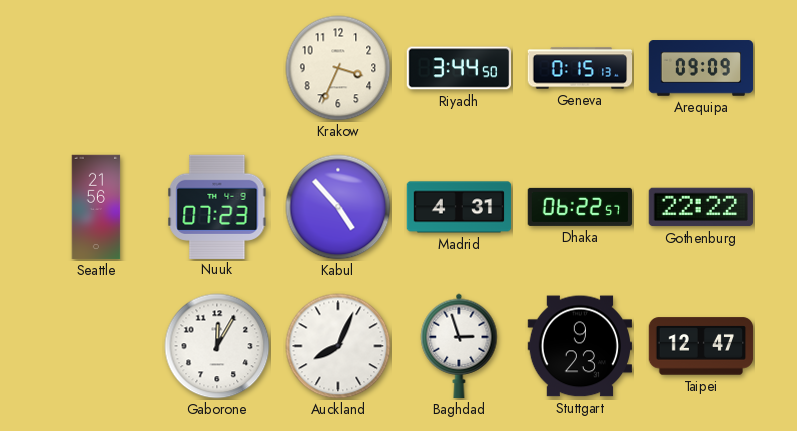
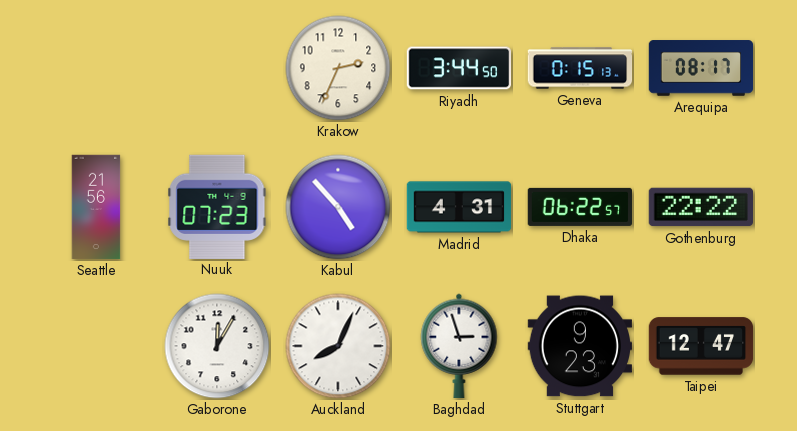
Krakow: 3:34 -> 2:34
Arequipa: 09:09 -> 08:17
